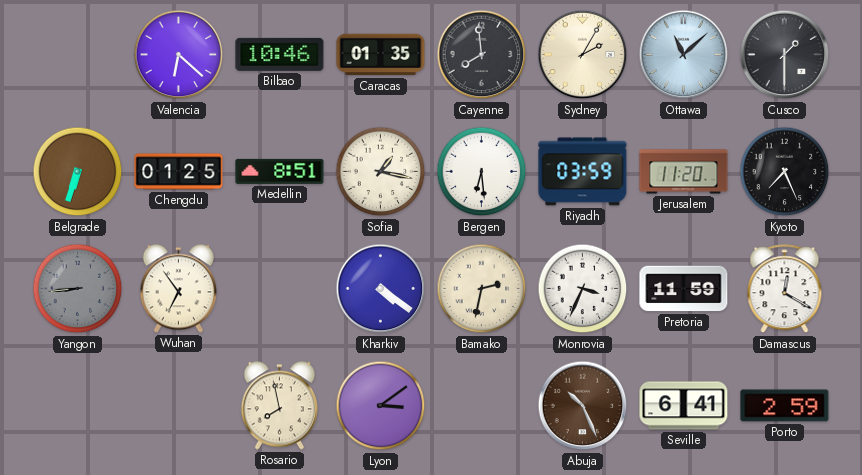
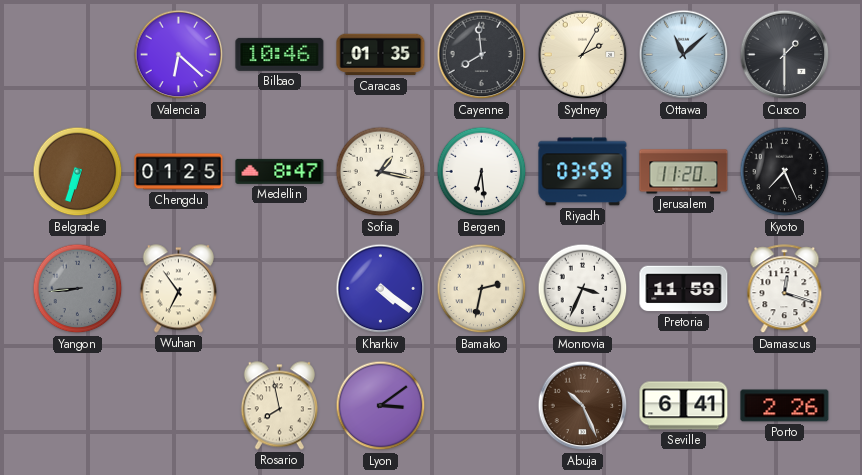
Medellin: 8:51 -> 8:47
Damascus: 12:20 -> 12:18
Porto: 2:59 -> 2:26
